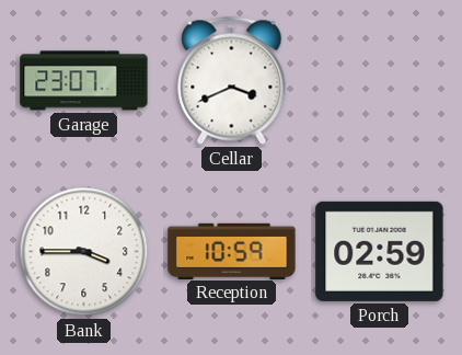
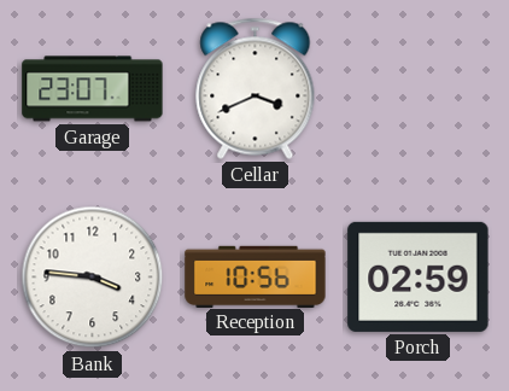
Bank: 3:45 -> 3:46
Reception: 10:59 -> 10:56
